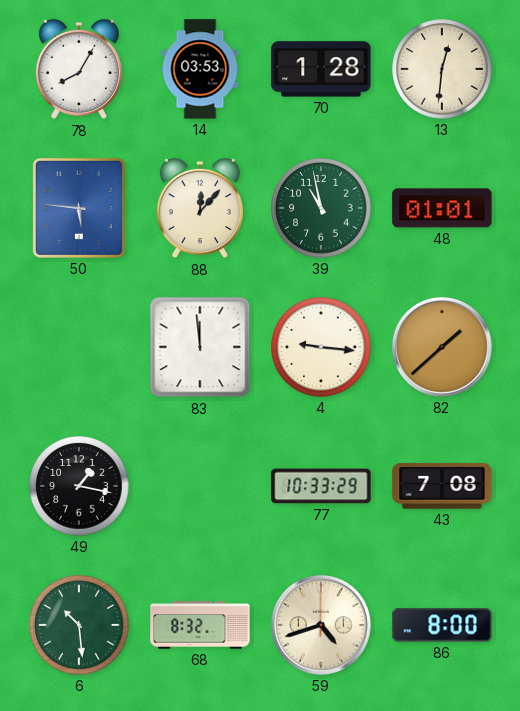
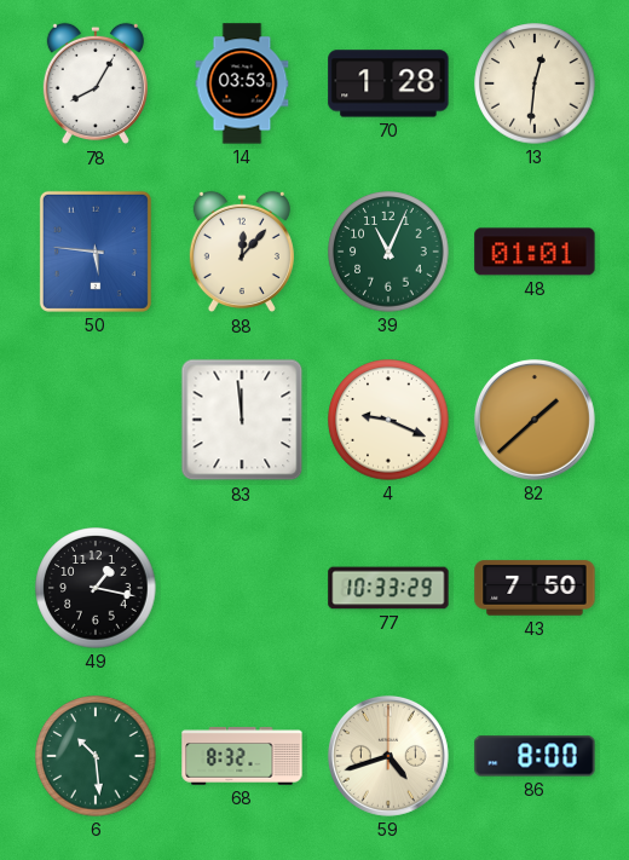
39: 10:58 -> 11:04
4: 9:16 -> 9:19
43: 7:08 -> 7:50
